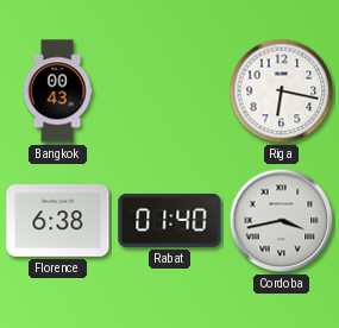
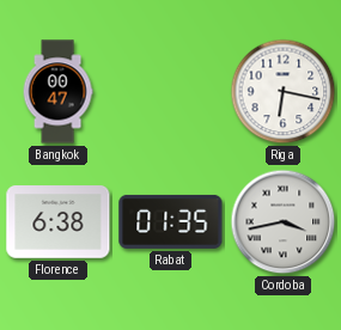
Bangkok: 00:43 -> 00:47
Rabat: 01:40 -> 01:35
